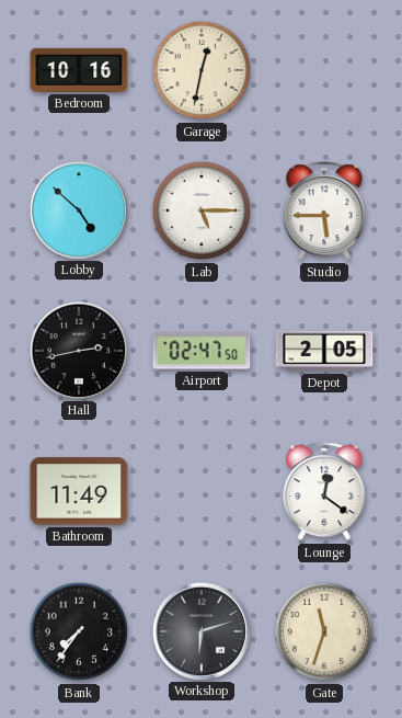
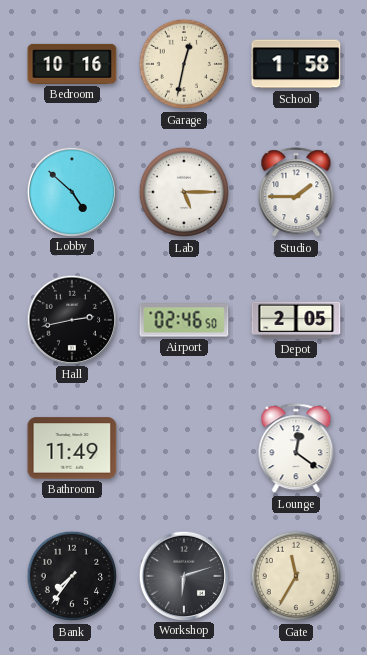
School: none -> 1:58
Studio: 5:45 -> 1:45
Airport: 02:47 -> 02:46
Gate: 11:33 -> 11:35
